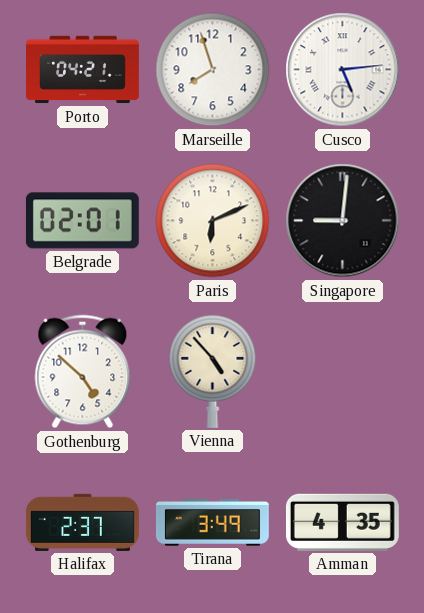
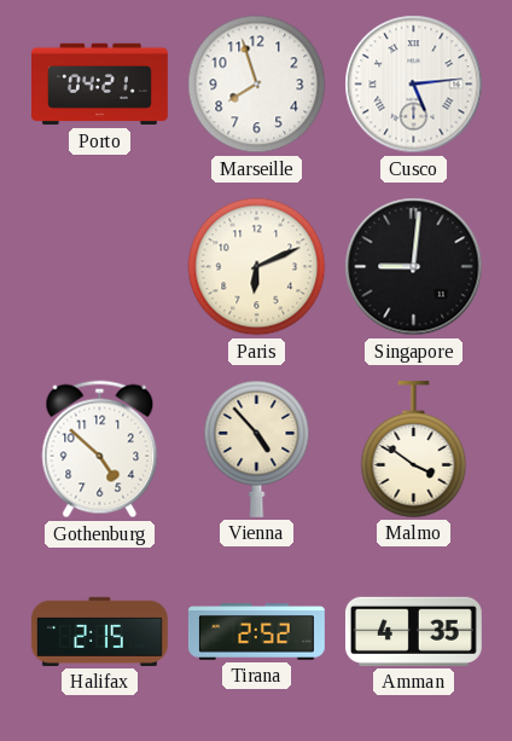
Belgrade: 02:01 -> none
Malmo: none -> 3:51
Halifax: 2:37 -> 2:15
Tirana: 3:49 -> 2:52
